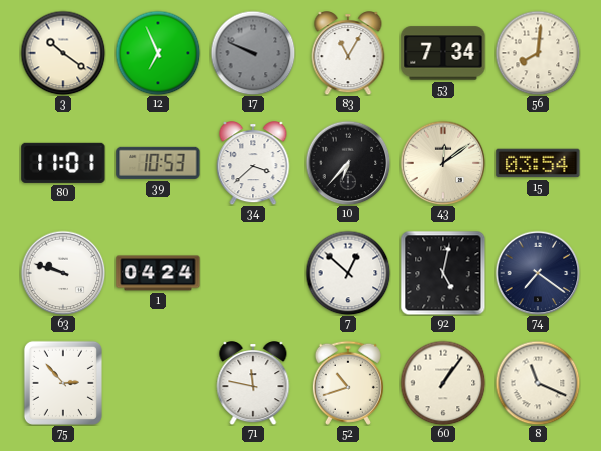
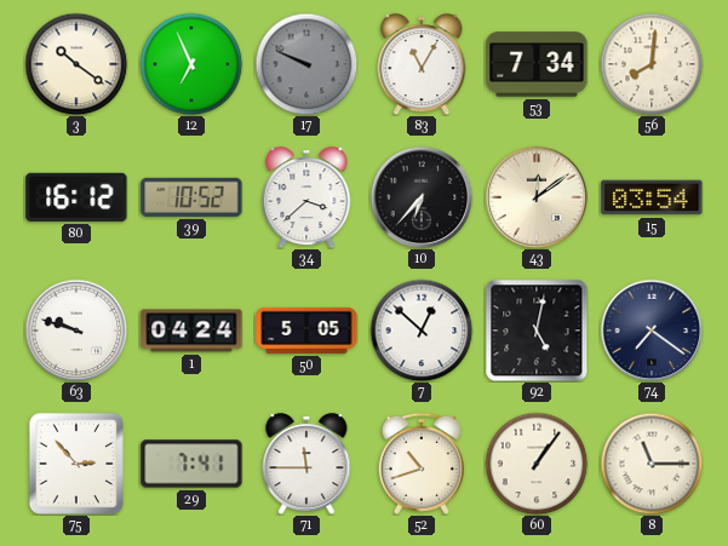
80: 11:01 -> 16:12
39: 10:53 -> 10:52
50: none -> 5:05
29: none -> 7:41
71: 11:47 -> 11:45
8: 11:19 -> 11:15
